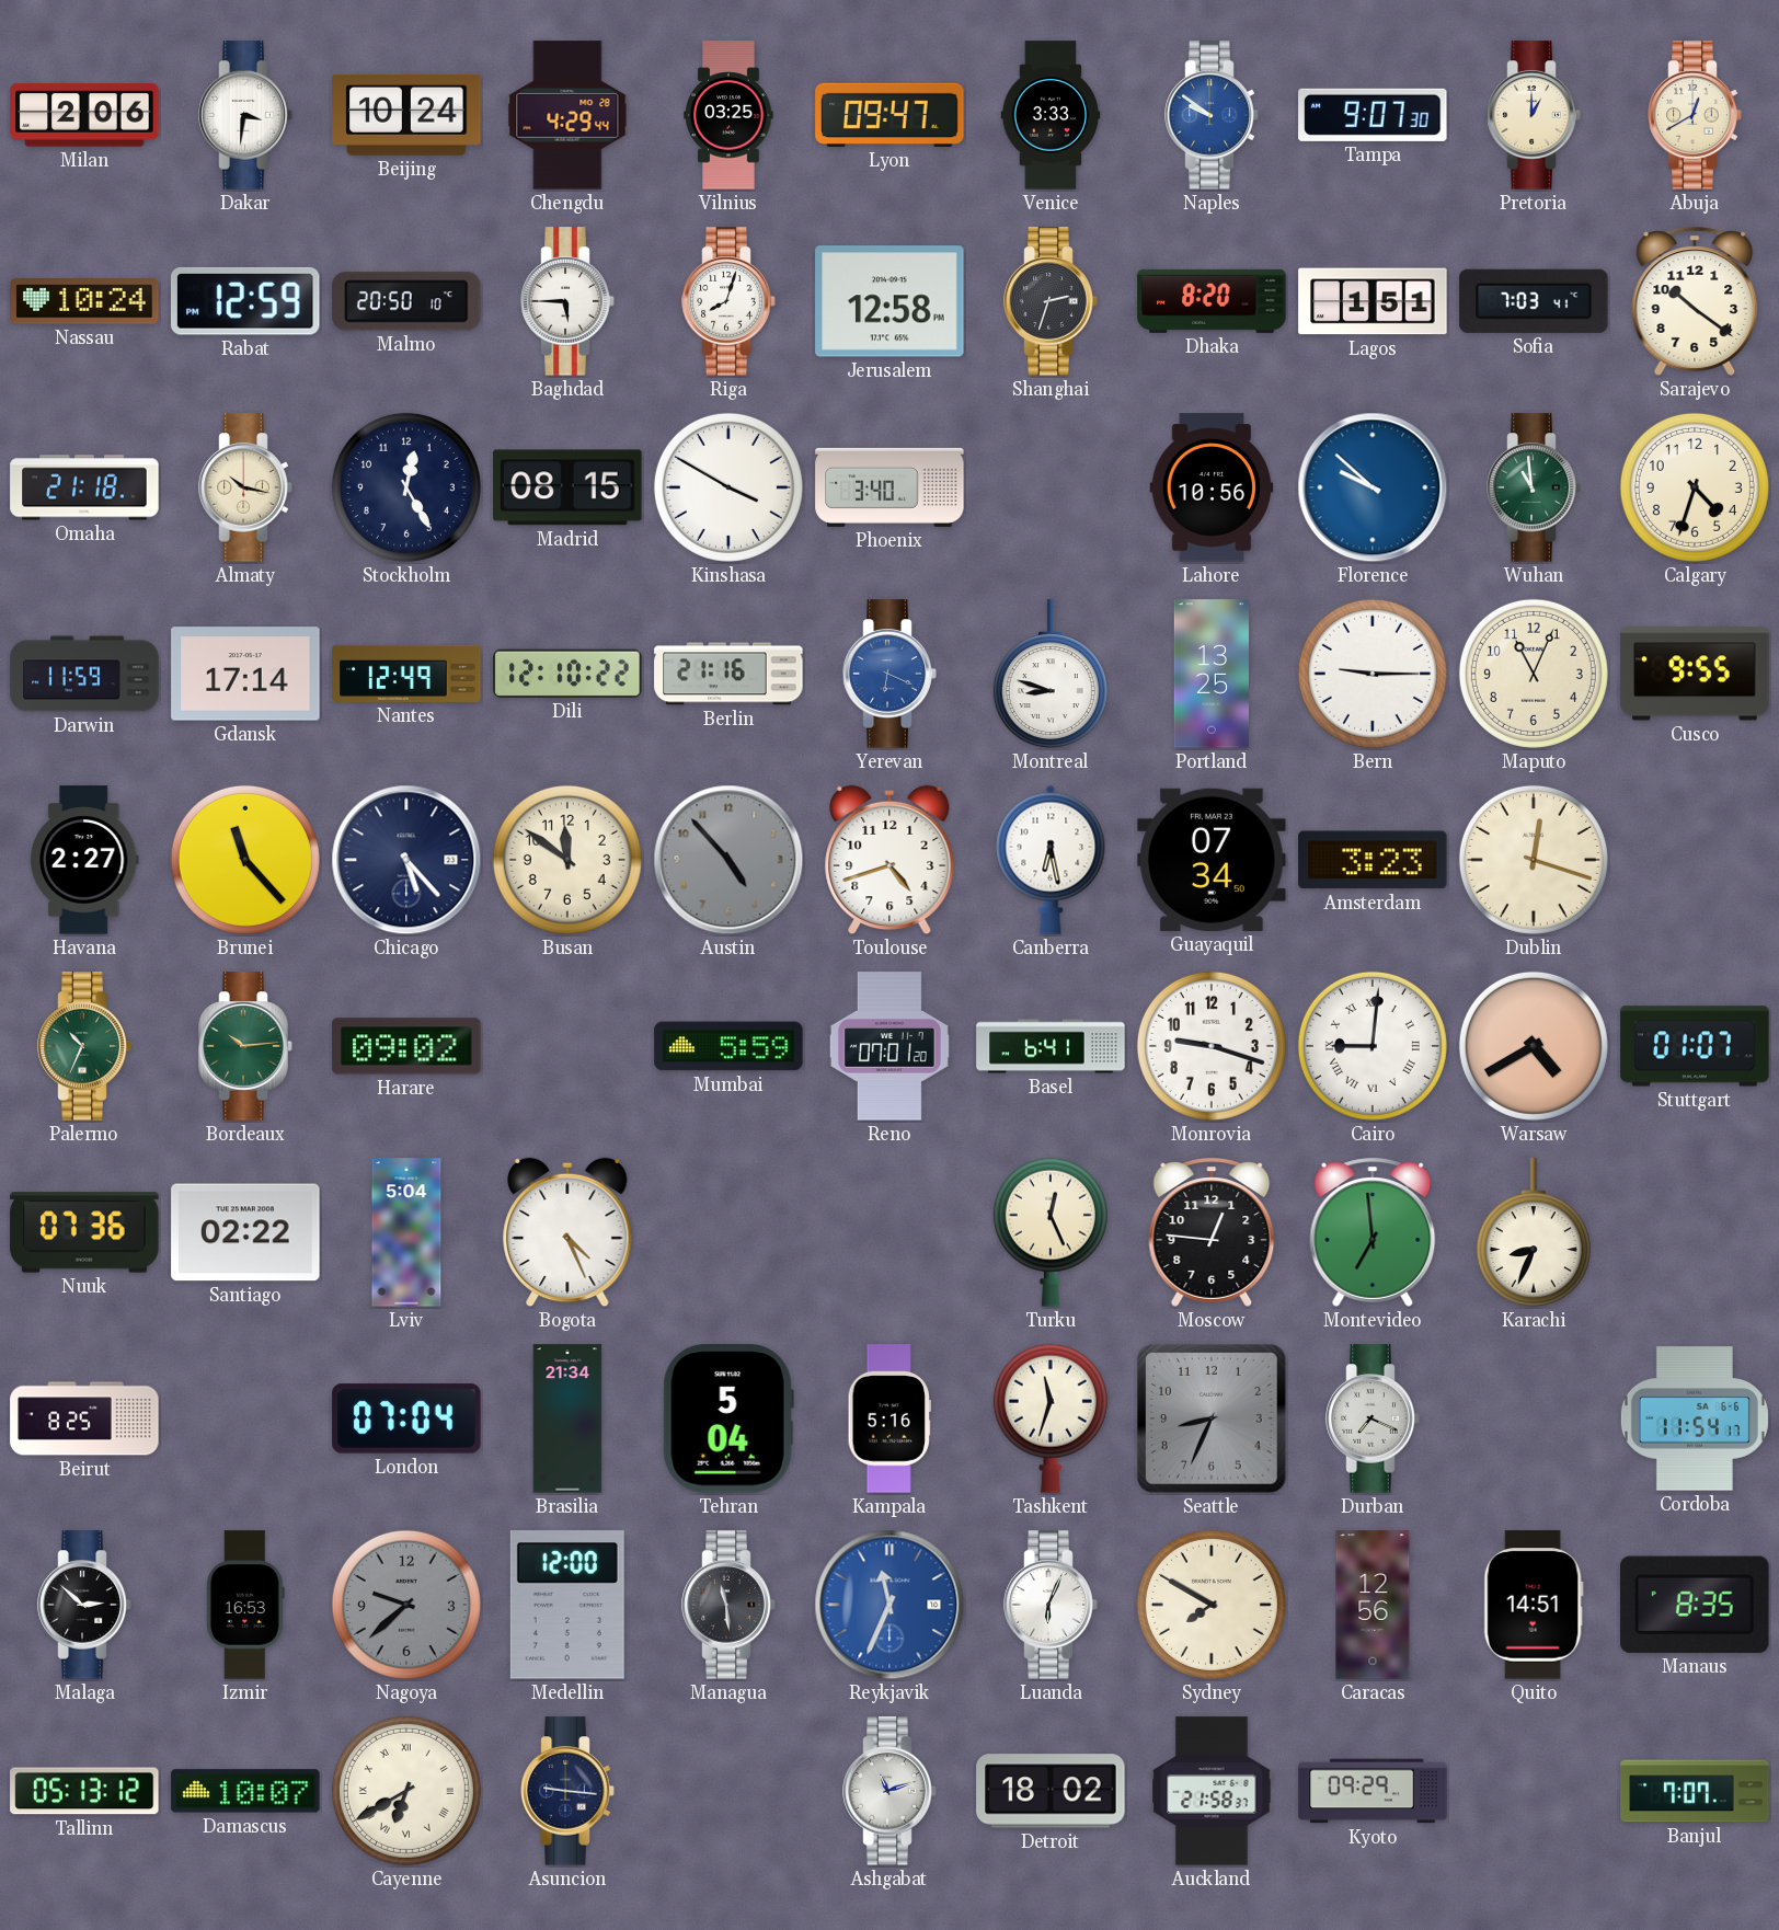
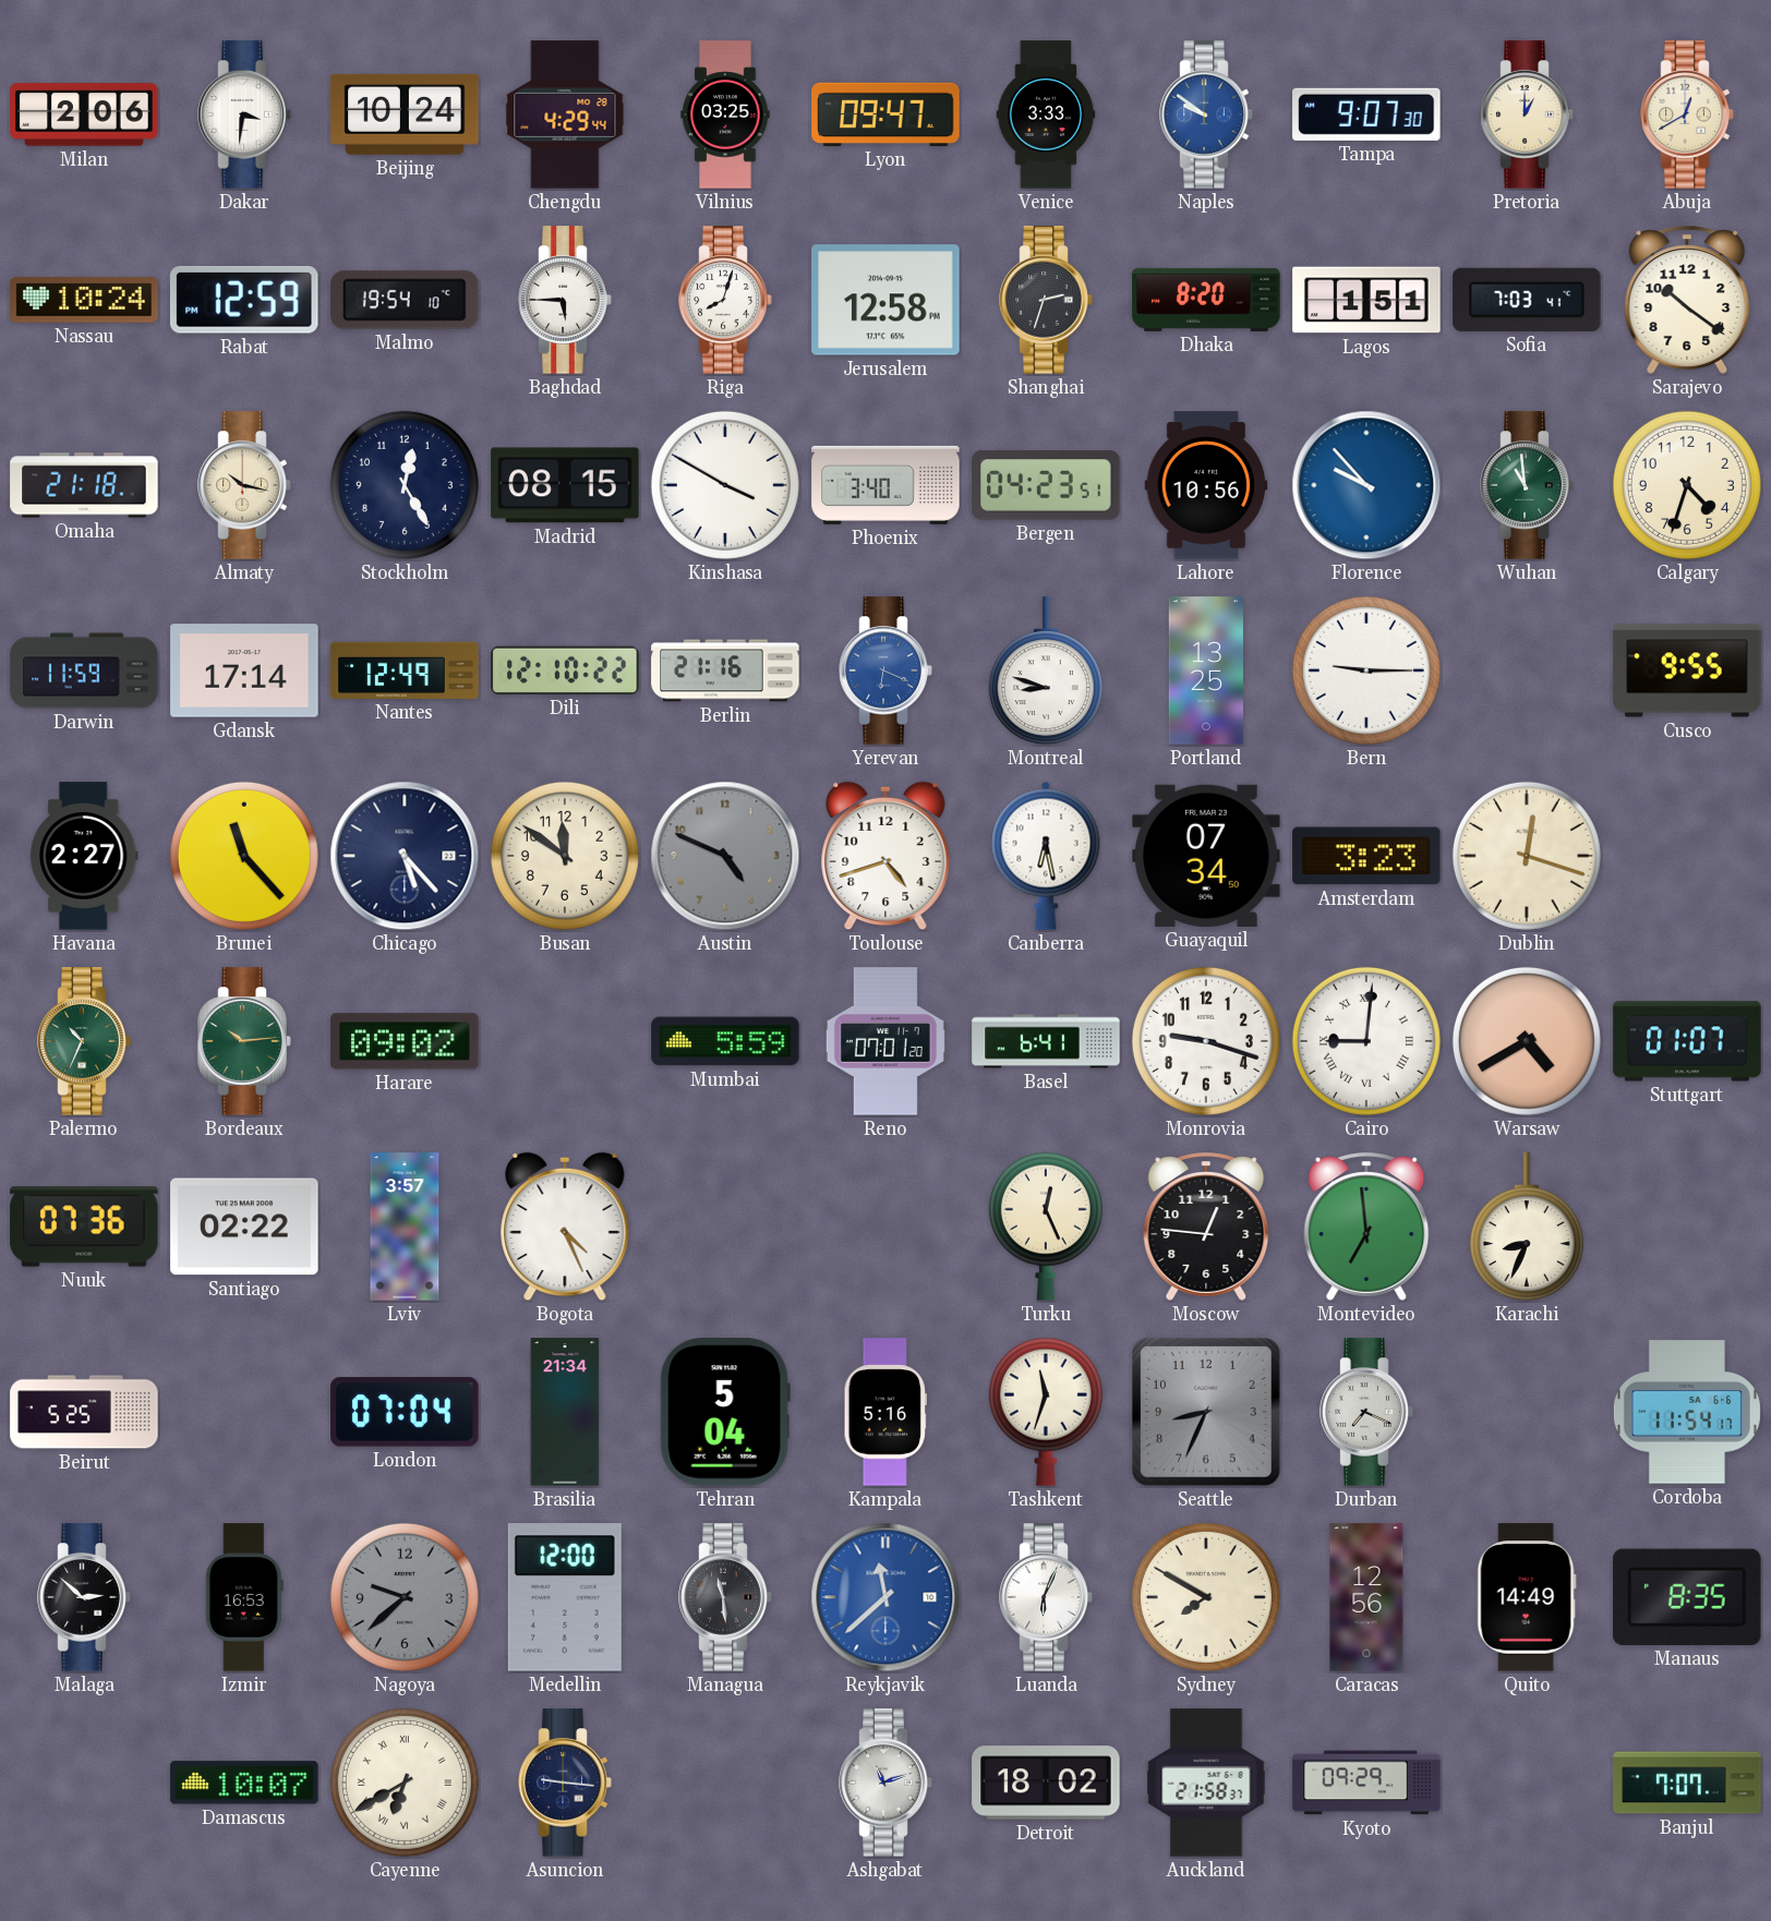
Malmo: 20:50 -> 19:54
Bergen: none -> 04:23
Florence: 9:52 -> 9:53
Maputo: 11:04 -> none
Austin: 4:53 -> 4:49
Lviv: 5:04 -> 3:57
Beirut: 8:25 -> 5:25
Reykjavik: 11:34 -> 11:38
Quito: 14:51 -> 14:49
Tallinn: 05:13 -> none
